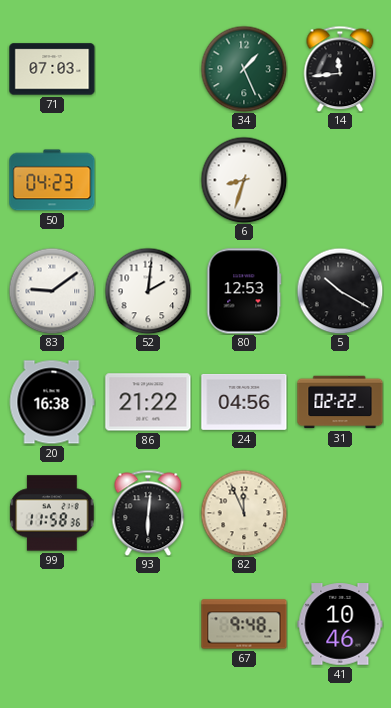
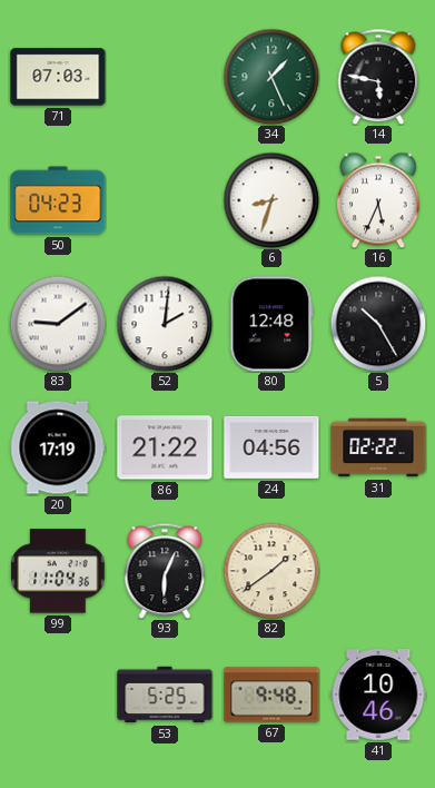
14: 11:44 -> 5:47
16: none -> 5:34
80: 12:53 -> 12:48
5: 10:20 -> 10:25
20: 16:38 -> 17:19
99: 11:58 -> 11:04
93: 6:01 -> 6:04
82: 11:56 -> 1:39
53: none -> 5:25
